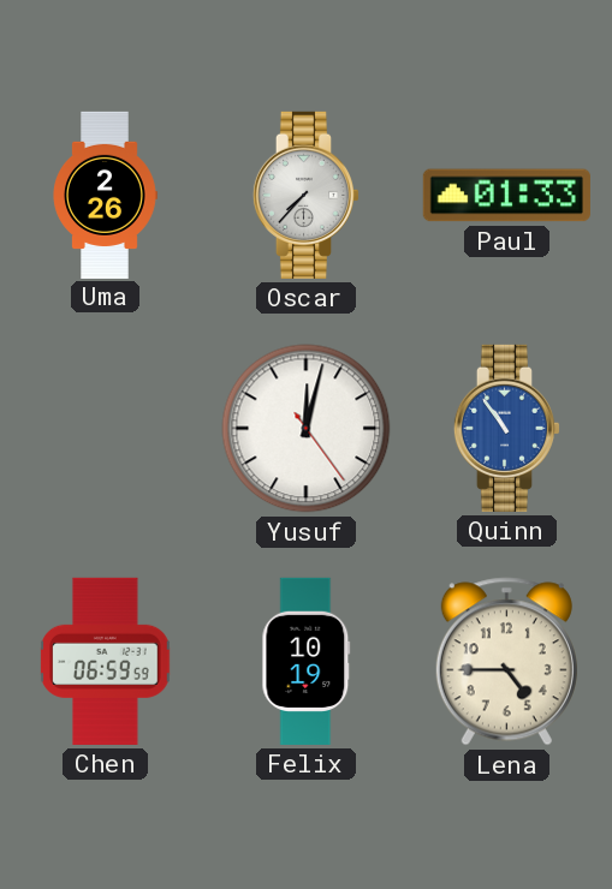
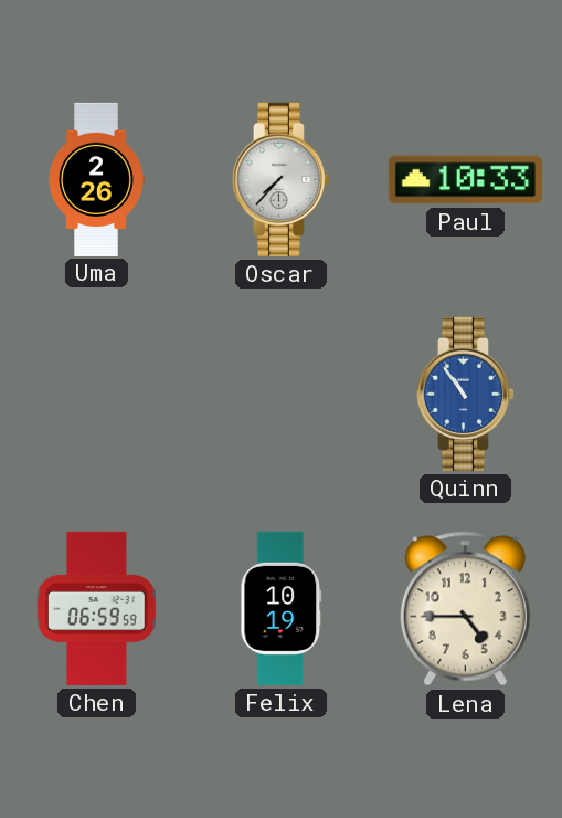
Paul: 01:33 -> 10:33
Yusuf: 12:02 -> none
